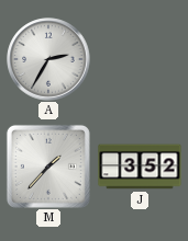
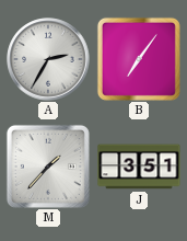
B: none -> 7:06
J: 3:52 -> 3:51
